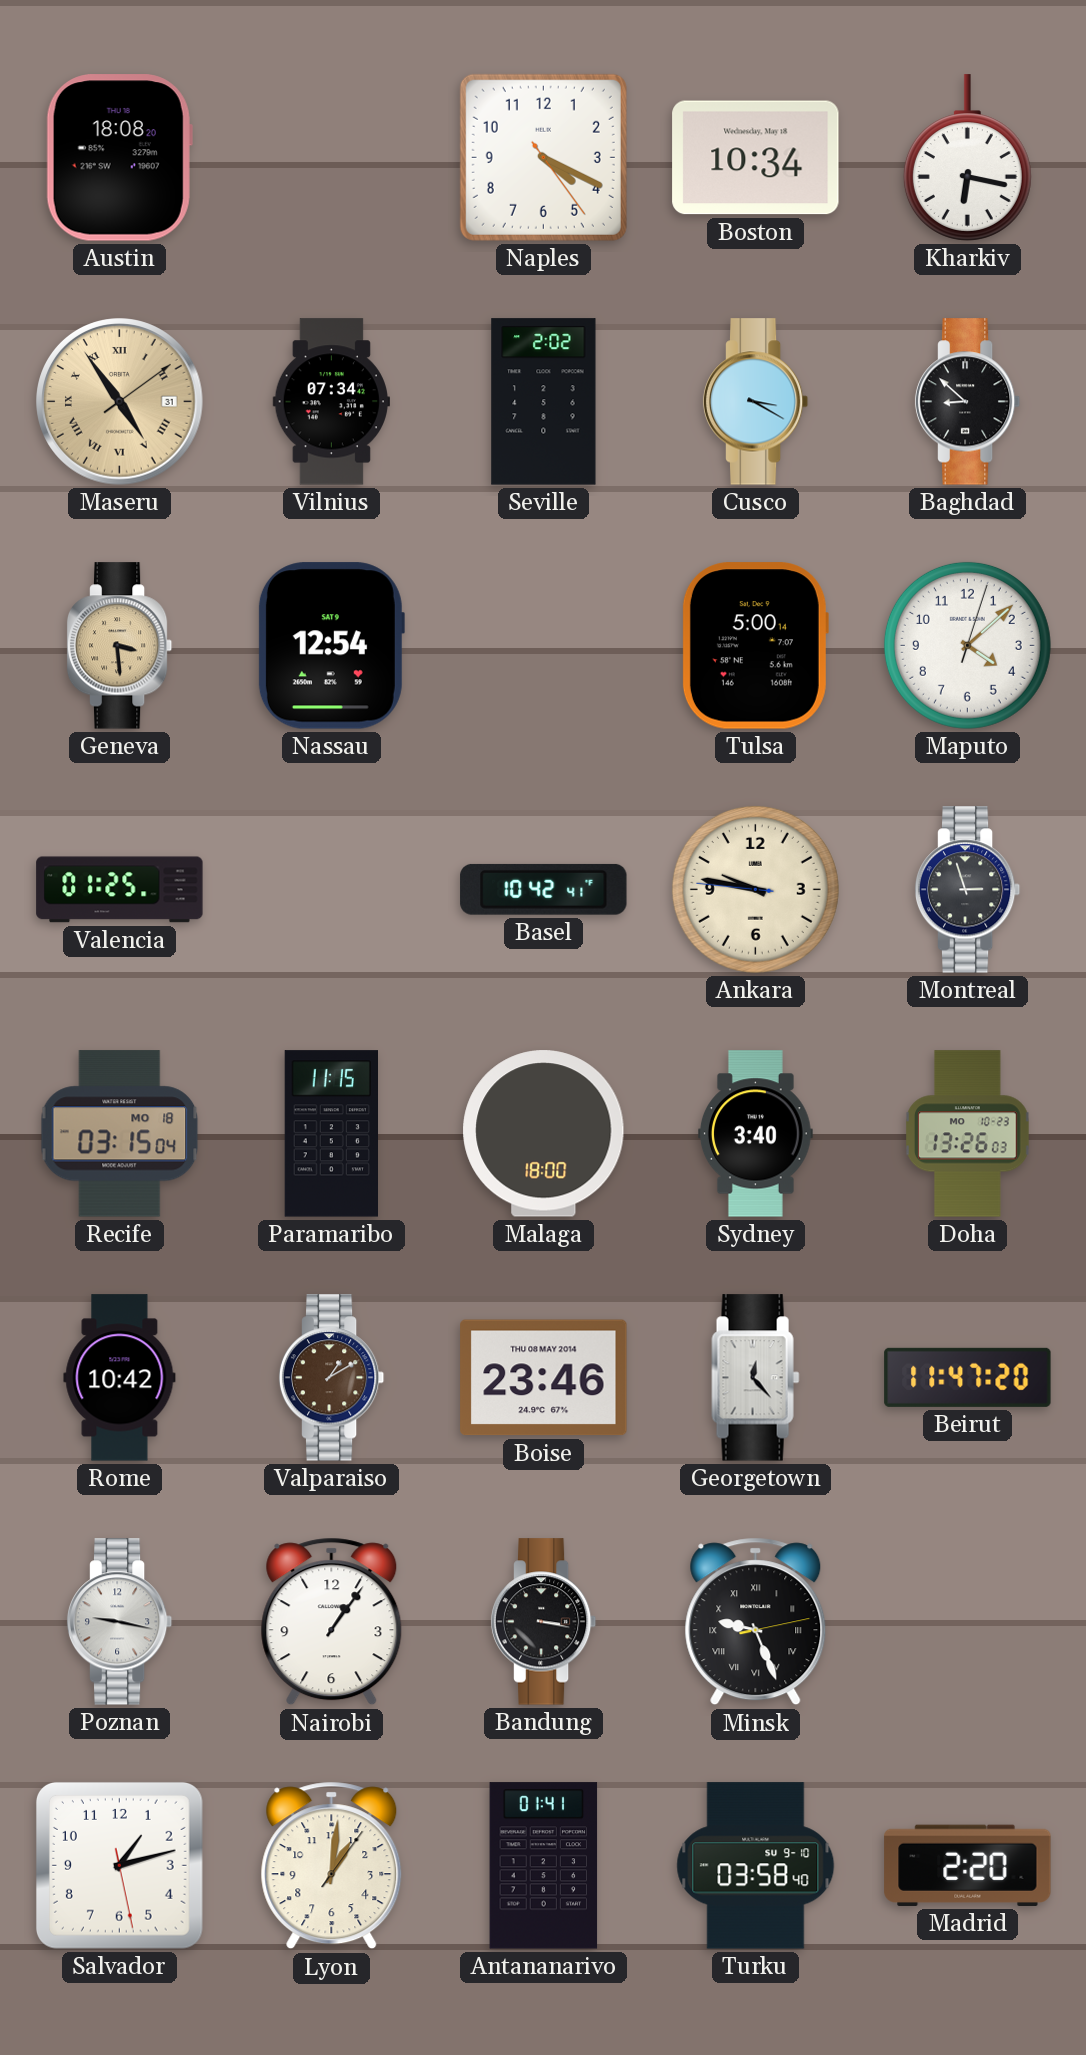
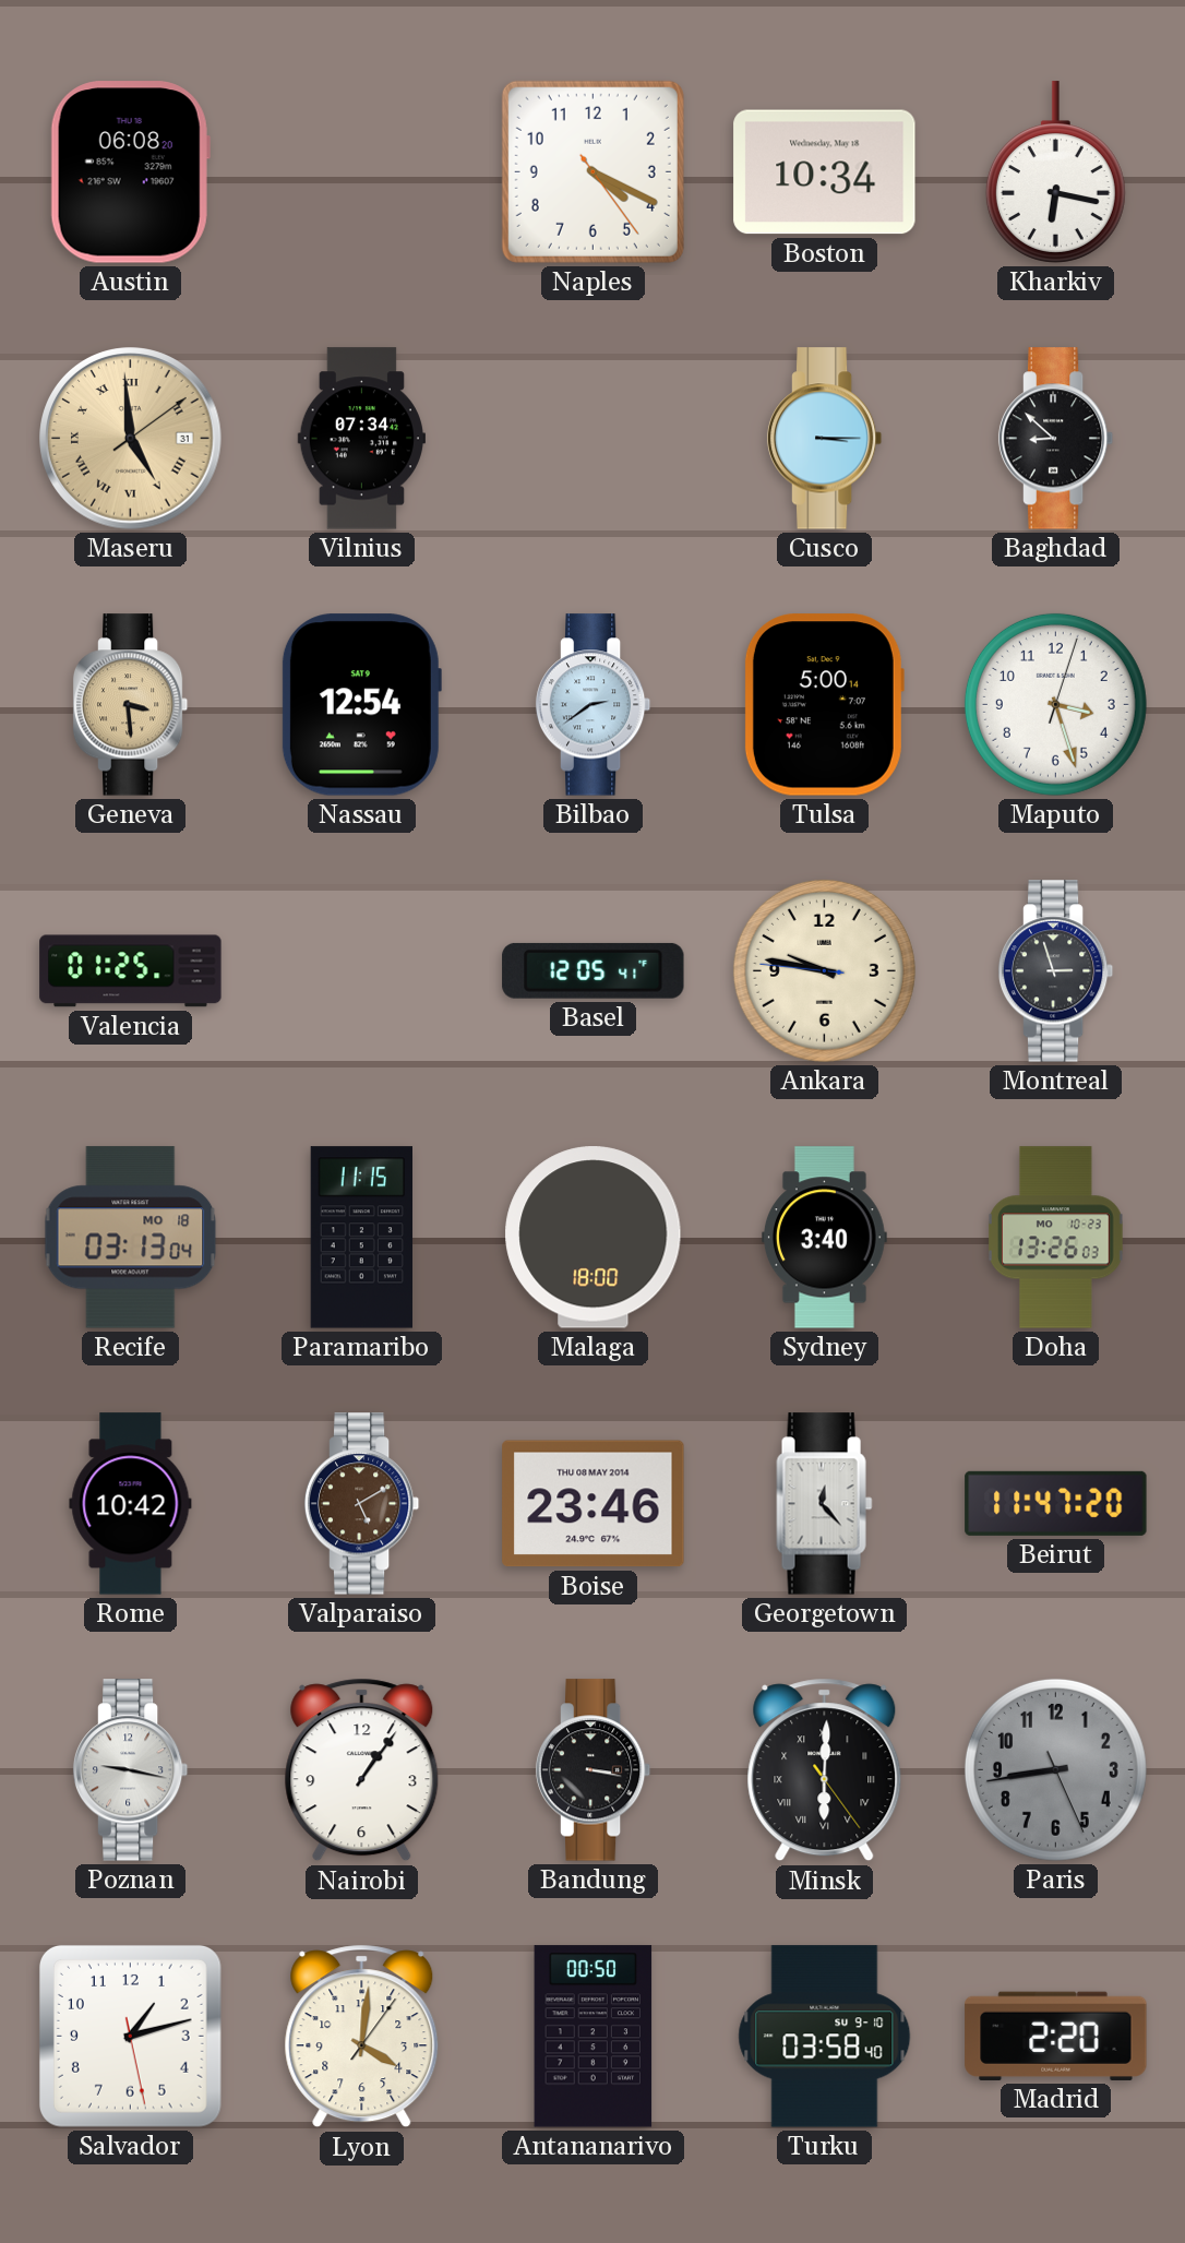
Austin: 18:08 -> 06:08
Maseru: 4:54 -> 4:59
Seville: 2:02 -> none
Cusco: 3:20 -> 3:15
Bilbao: none -> 2:39
Maputo: 4:08 -> 3:27
Basel: 10:42 -> 12:05
Recife: 03:15 -> 03:13
Valparaiso: 1:10 -> 5:10
Minsk: 9:26 -> 6:00
Paris: none -> 8:43
Lyon: 1:01 -> 4:01
Antananarivo: 01:41 -> 00:50
